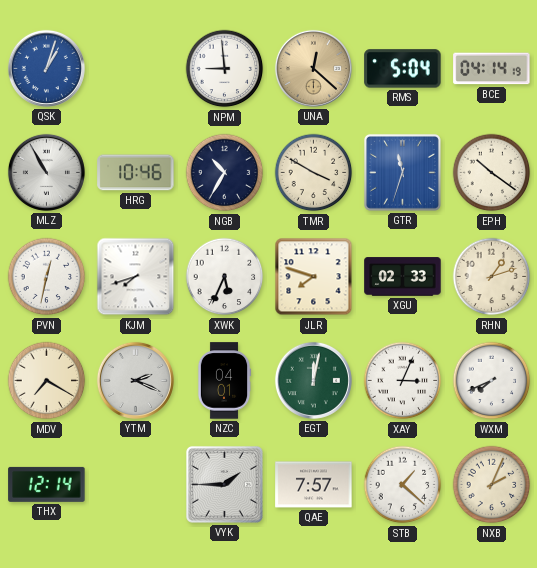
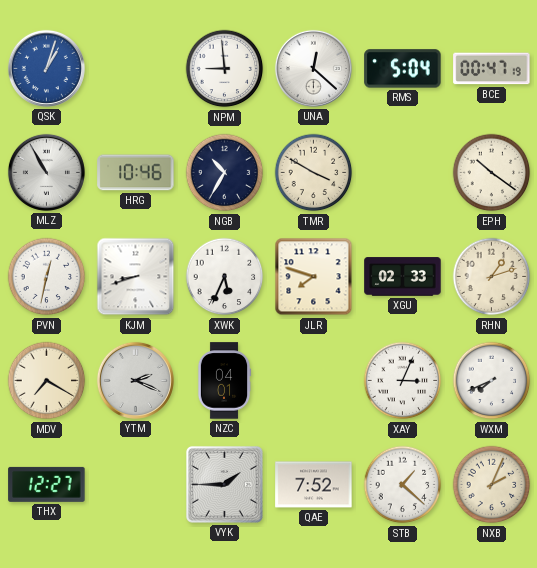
UNA dial: champagne -> white
BCE: 04:14 -> 00:47
GTR: 11:33 -> none
KJM: 7:42 -> 8:42
EGT: 12:02 -> none
THX: 12:14 -> 12:27
QAE: 7:57 -> 7:52
